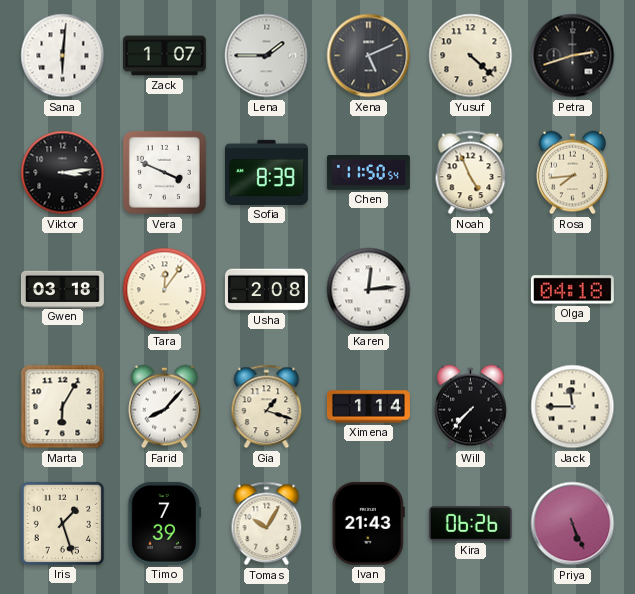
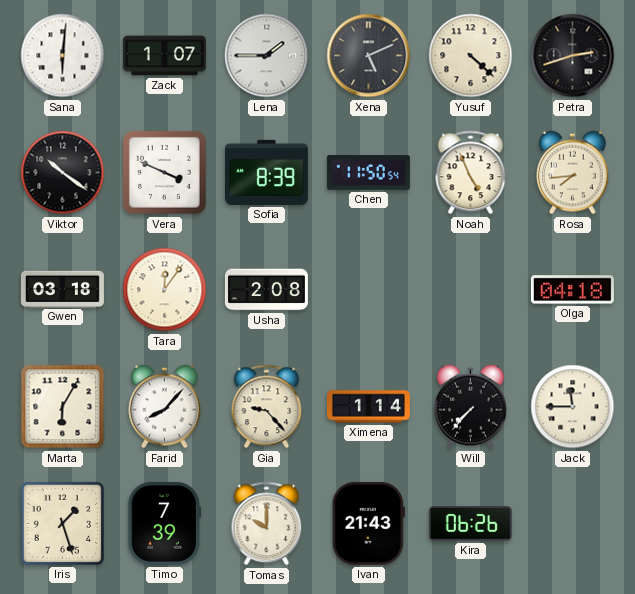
Viktor: 3:14 -> 10:21
Karen: 12:14 -> none
Gia: 1:18 -> 9:23
Tomas: 10:05 -> 10:00
Priya: 5:26 -> none
